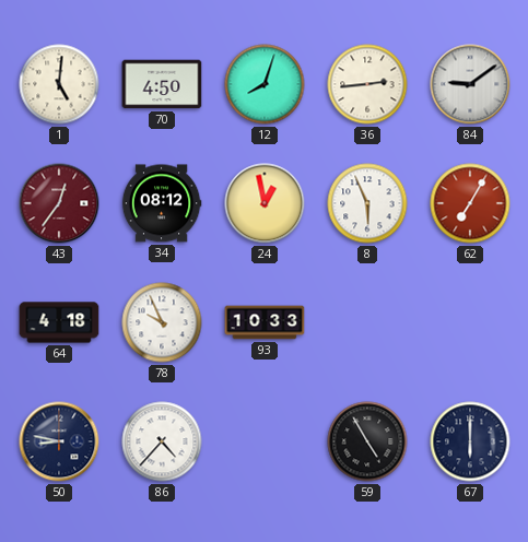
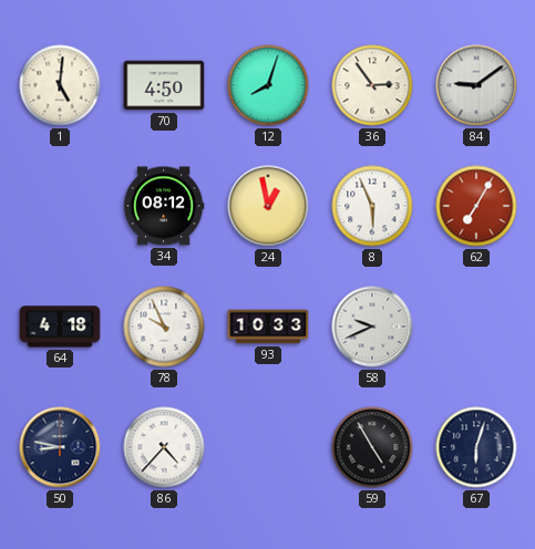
36: 2:44 -> 2:54
43: 12:36 -> none
58: none -> 9:41
67: 6:00 -> 6:03
